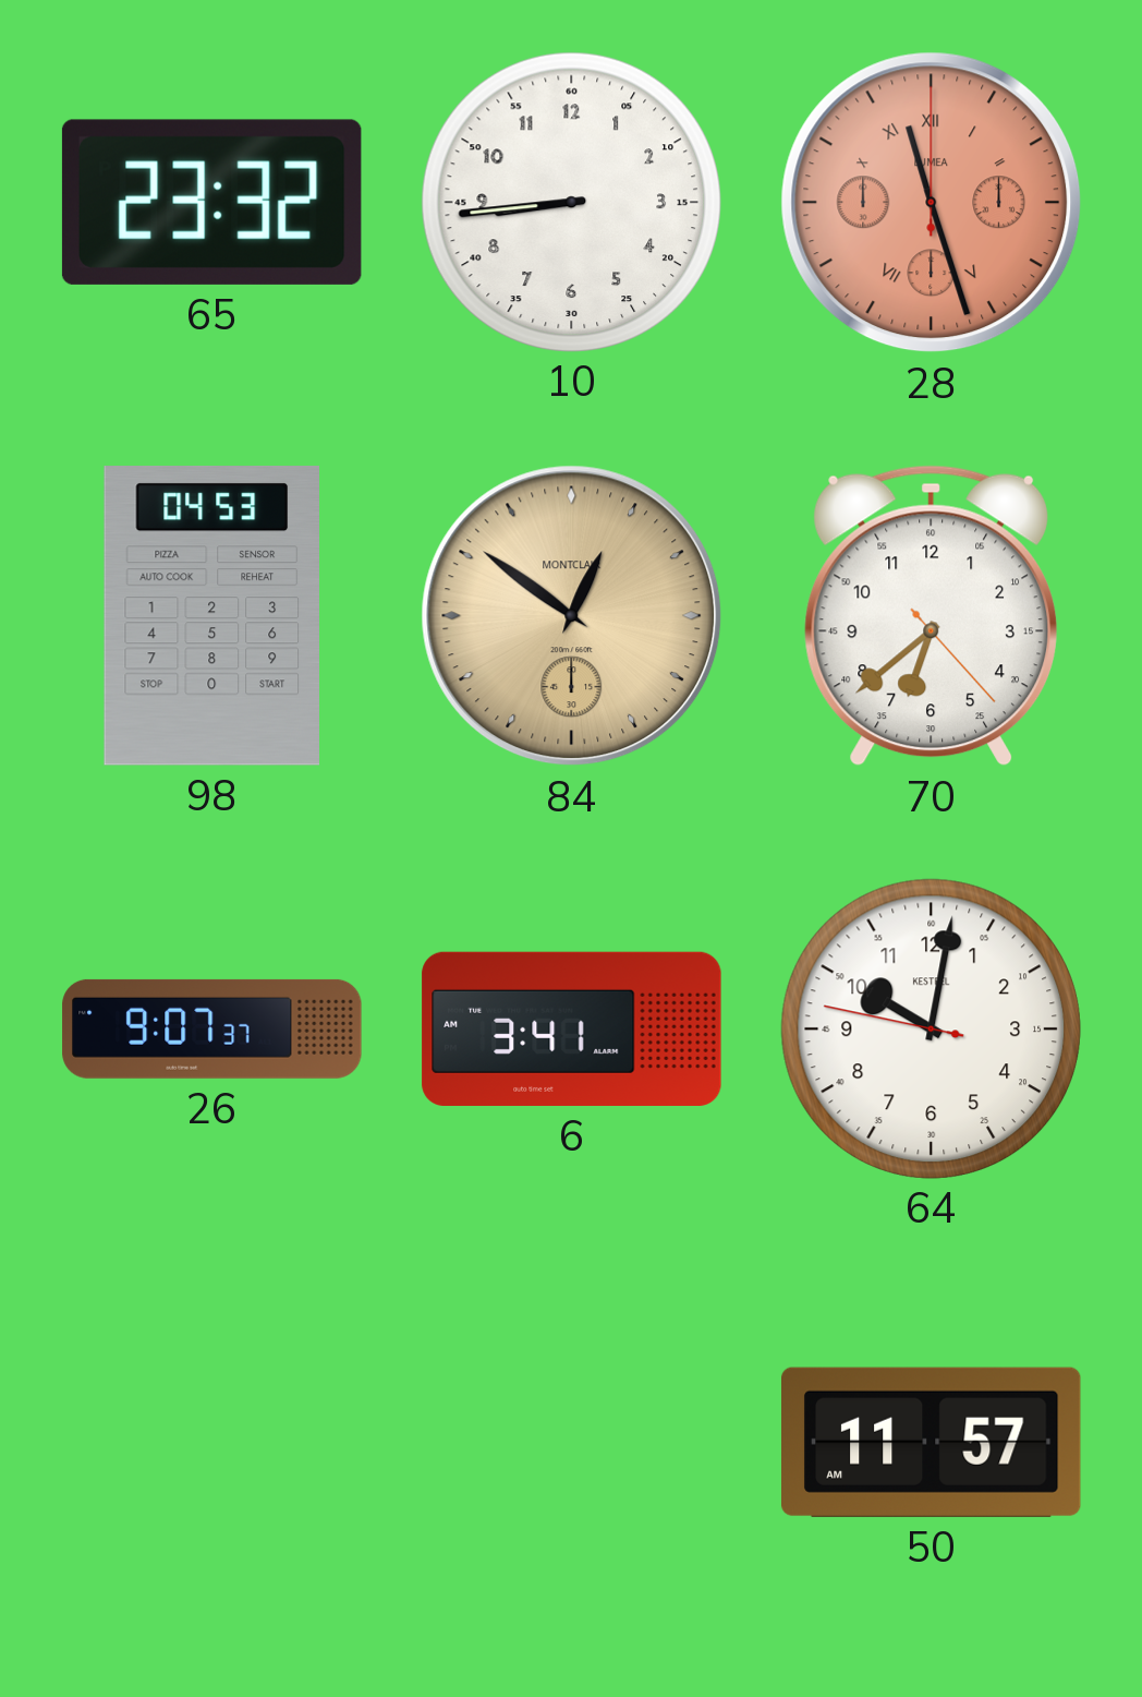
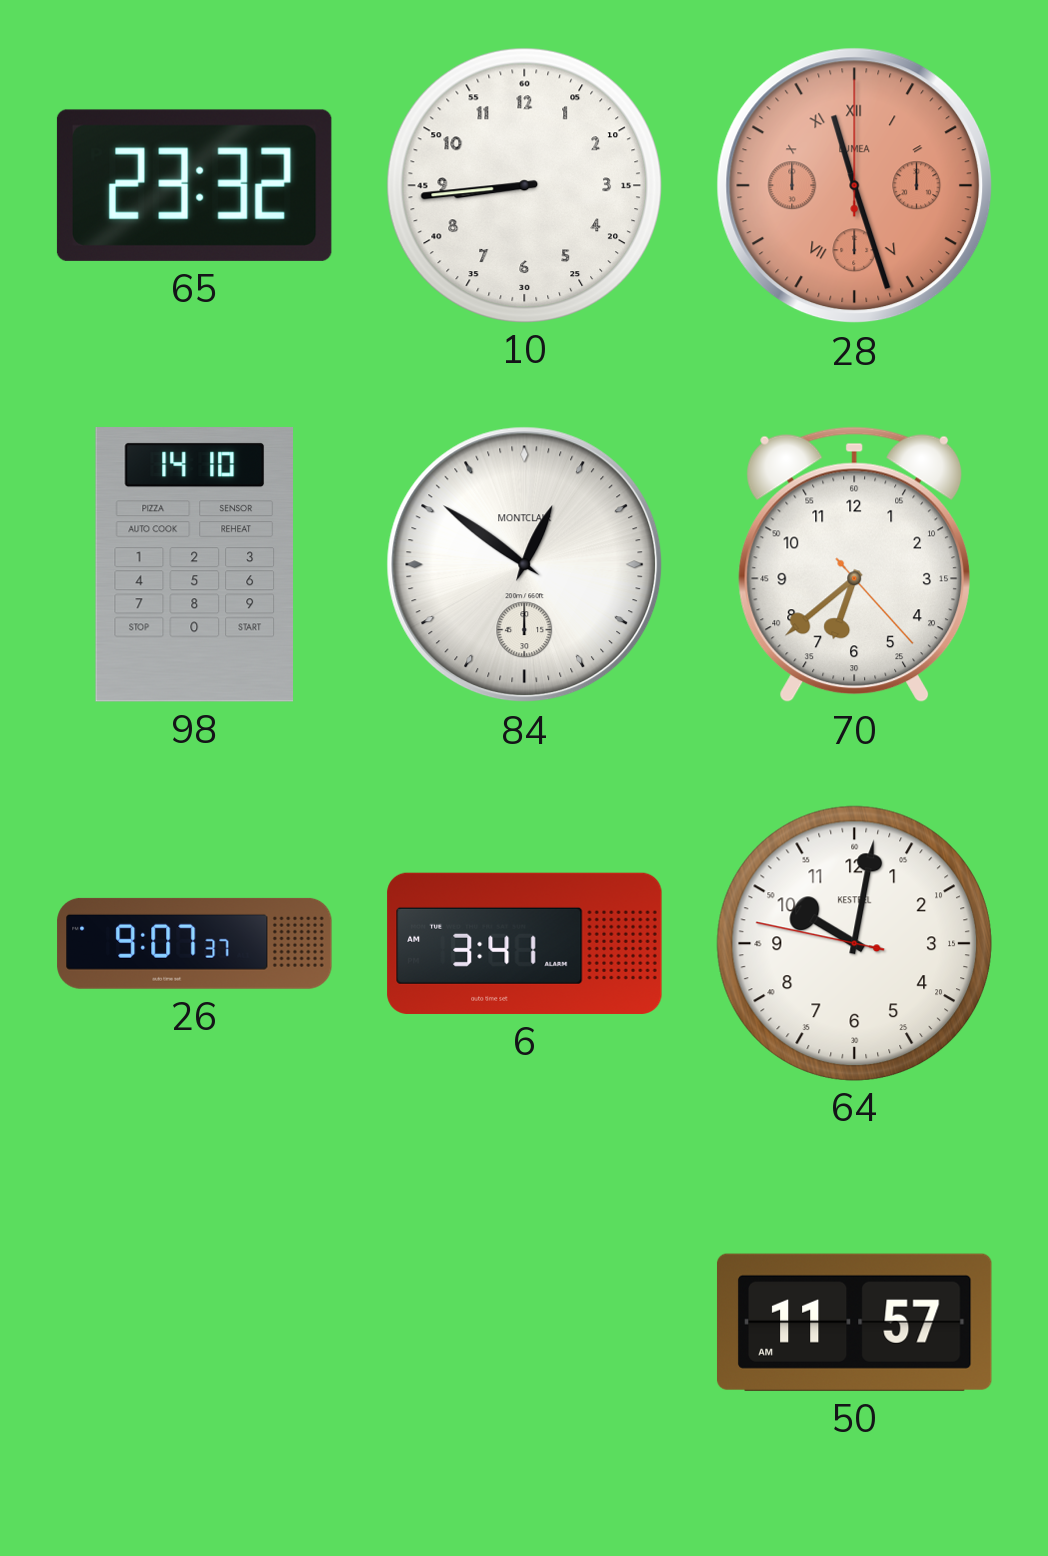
98: 04:53 -> 14:10
84 dial: champagne -> white
